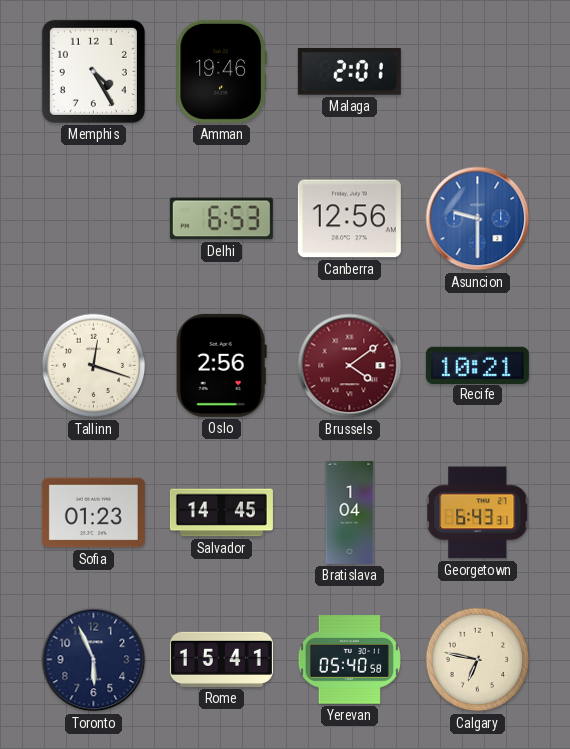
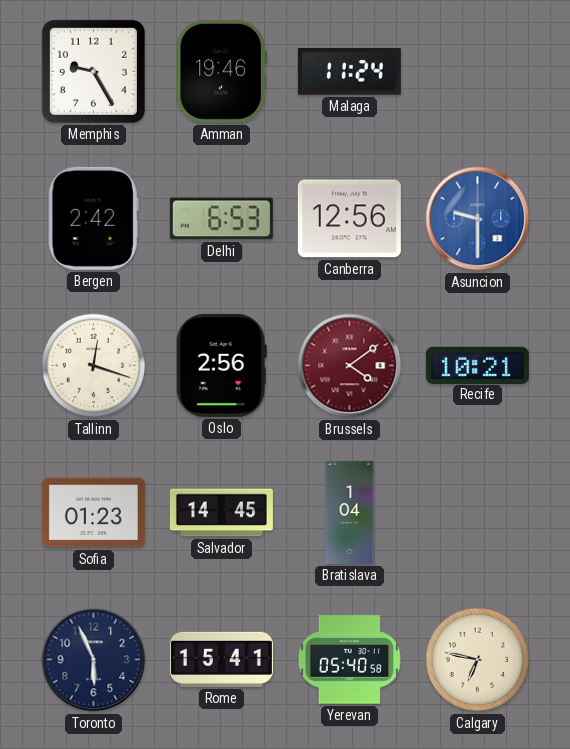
Memphis: 4:25 -> 9:25
Malaga: 2:01 -> 11:24
Bergen: none -> 2:42
Georgetown: 6:43 -> none
